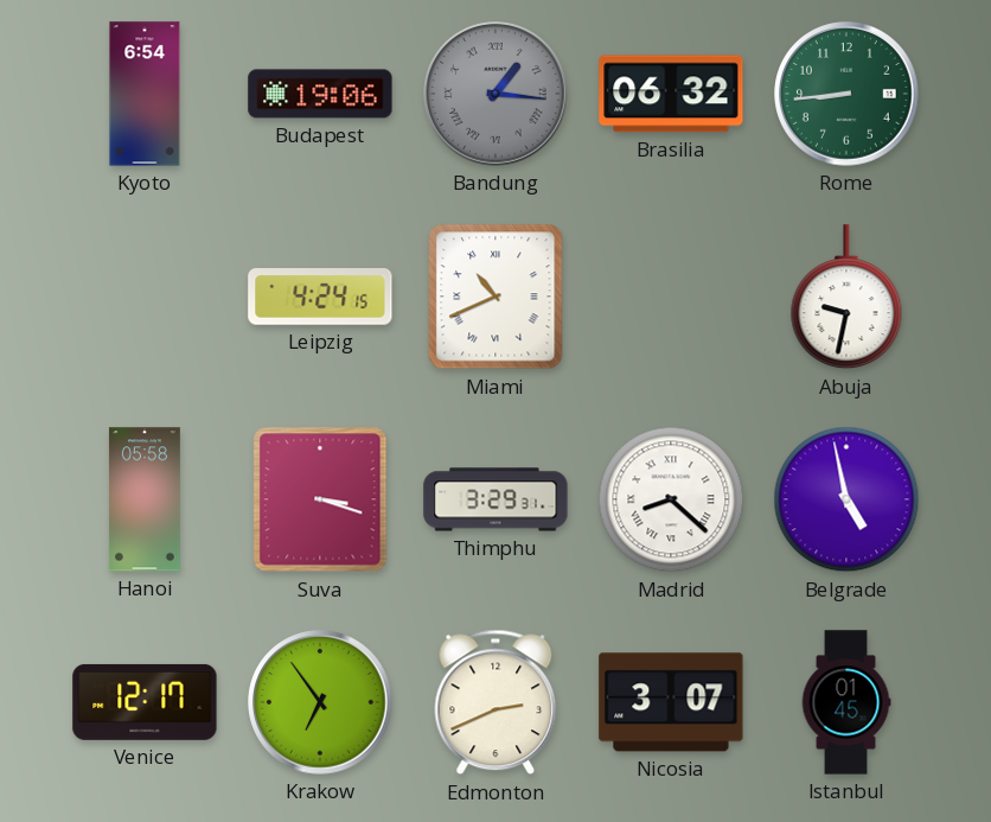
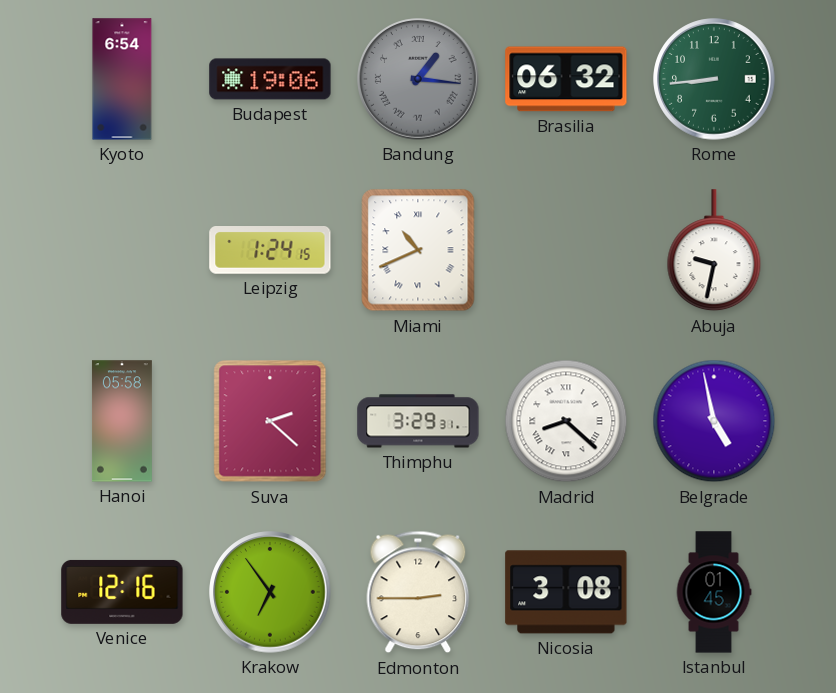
Leipzig: 4:24 -> 1:24
Suva: 3:18 -> 2:22
Venice: 12:17 -> 12:16
Edmonton: 2:41 -> 2:45
Nicosia: 3:07 -> 3:08
